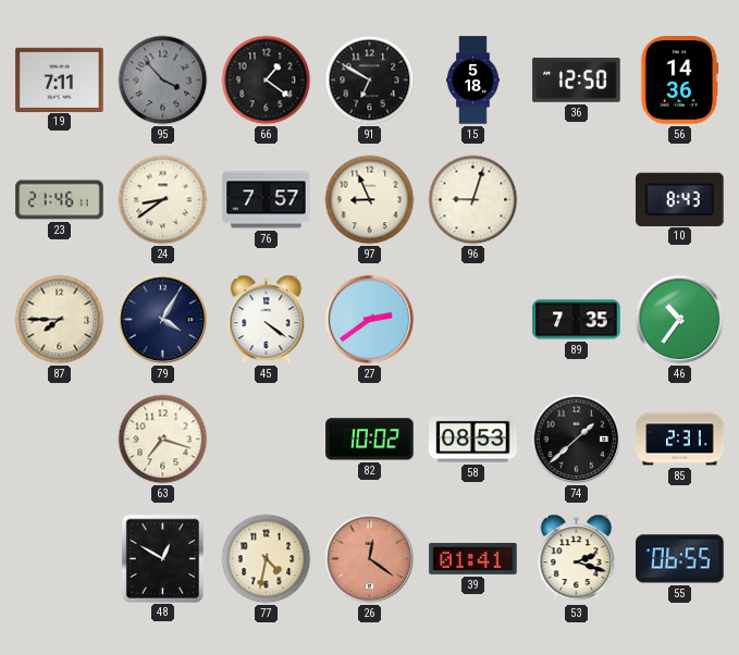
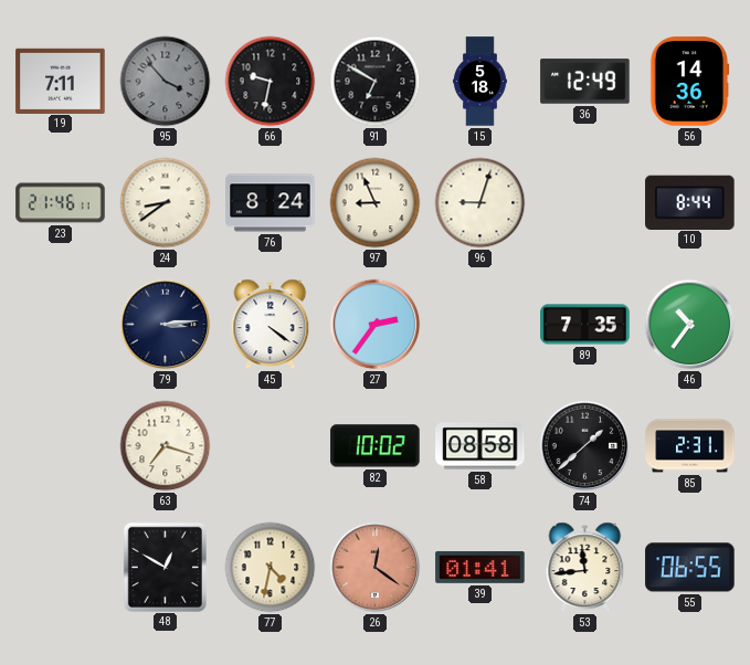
66: 1:21 -> 9:32
36: 12:50 -> 12:49
76: 7:57 -> 8:24
10: 8:43 -> 8:44
87: 7:45 -> none
79: 4:05 -> 3:14
27: 2:39 -> 2:36
58: 08:53 -> 08:58
53: 2:18 -> 11:44
